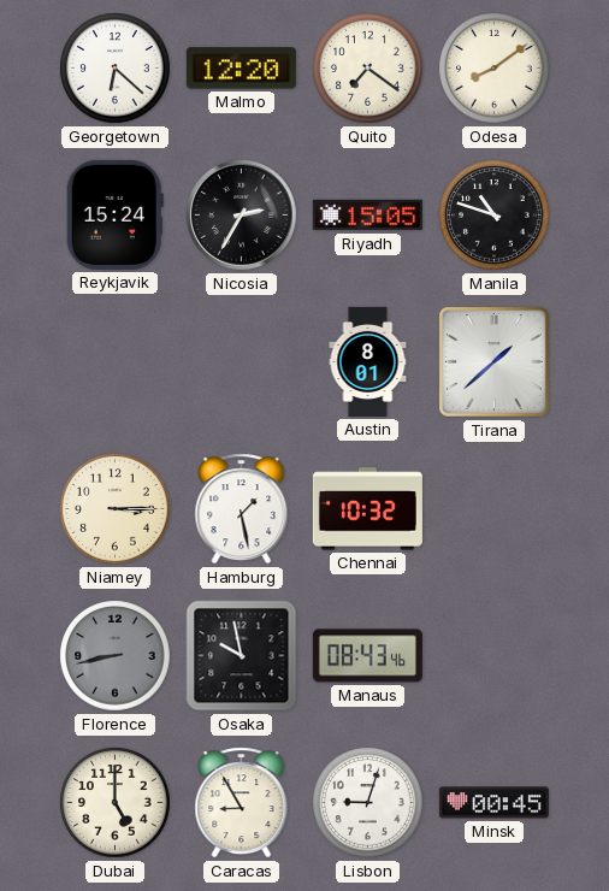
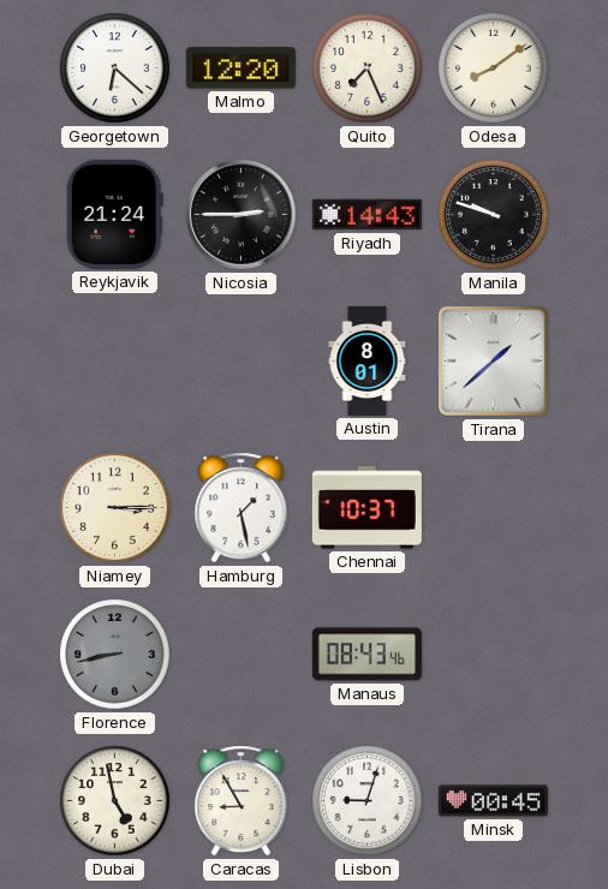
Quito: 7:21 -> 7:26
Reykjavik: 15:24 -> 21:24
Nicosia: 2:35 -> 2:45
Riyadh: 15:05 -> 14:43
Manila: 10:48 -> 9:48
Chennai: 10:32 -> 10:37
Osaka: 9:58 -> none
Dubai: 5:00 -> 4:58
